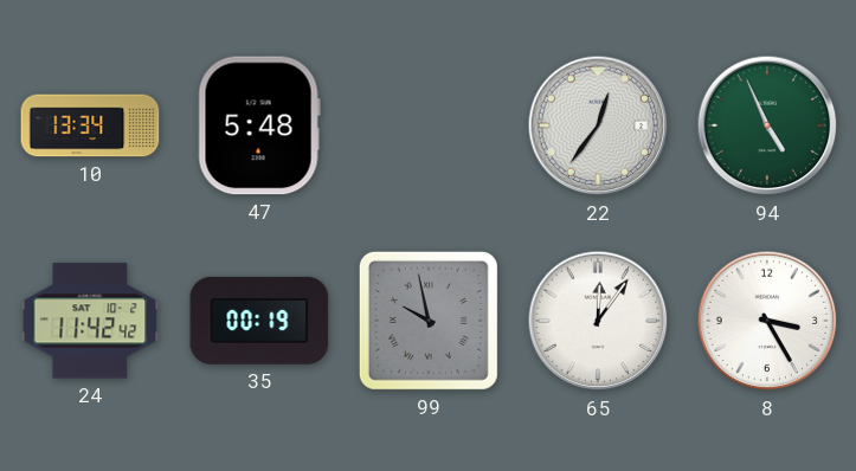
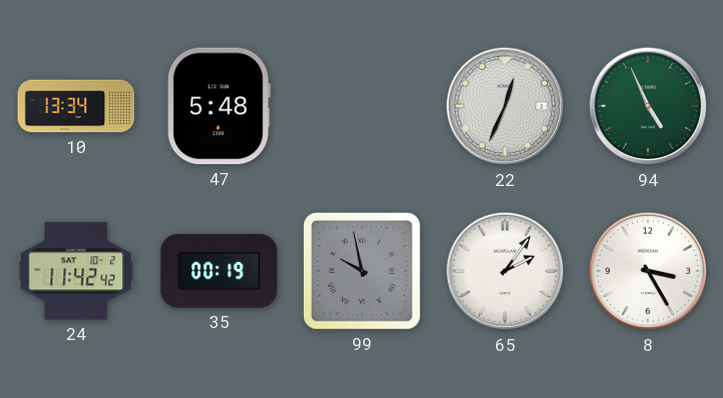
22: 12:36 -> 12:34
65: 12:06 -> 2:06
